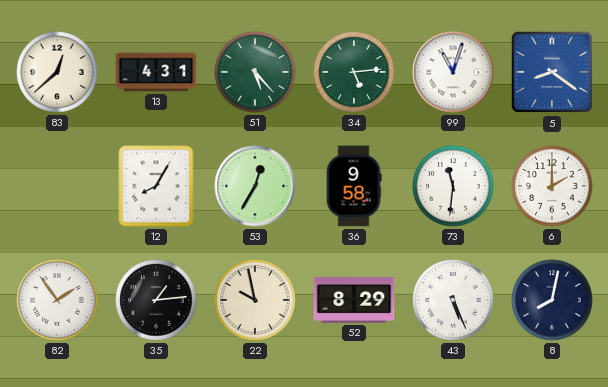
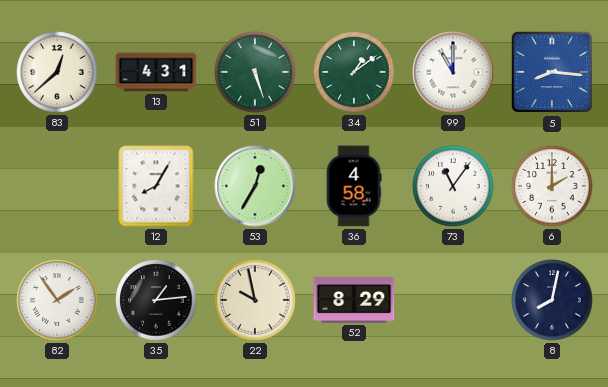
51: 5:23 -> 5:27
34: 5:14 -> 1:09
99: 11:03 -> 11:00
5: 8:21 -> 8:16
36: 9:58 -> 4:58
73: 11:31 -> 11:06
43: 5:26 -> none
